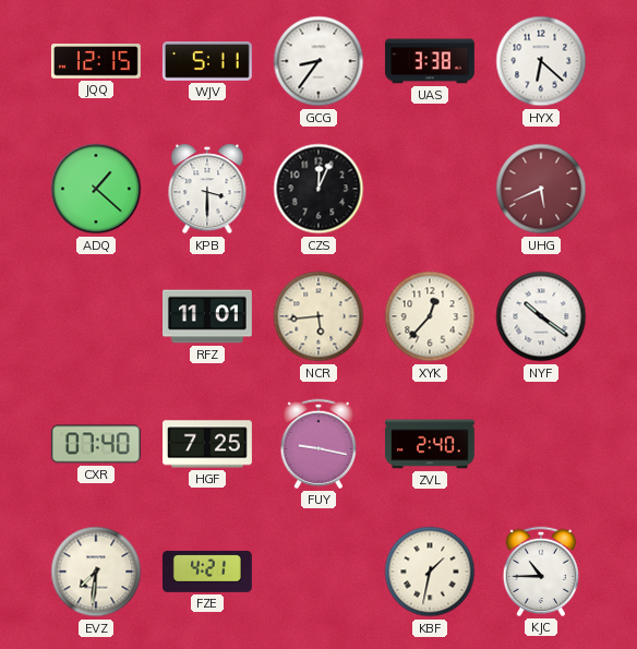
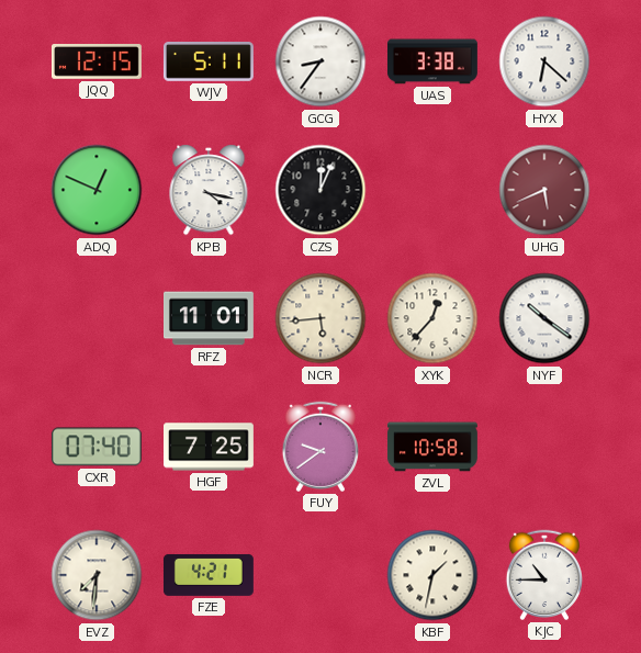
ADQ: 1:22 -> 12:49
KPB: 3:30 -> 4:17
FUY: 9:17 -> 9:39
ZVL: 2:40 -> 10:58
